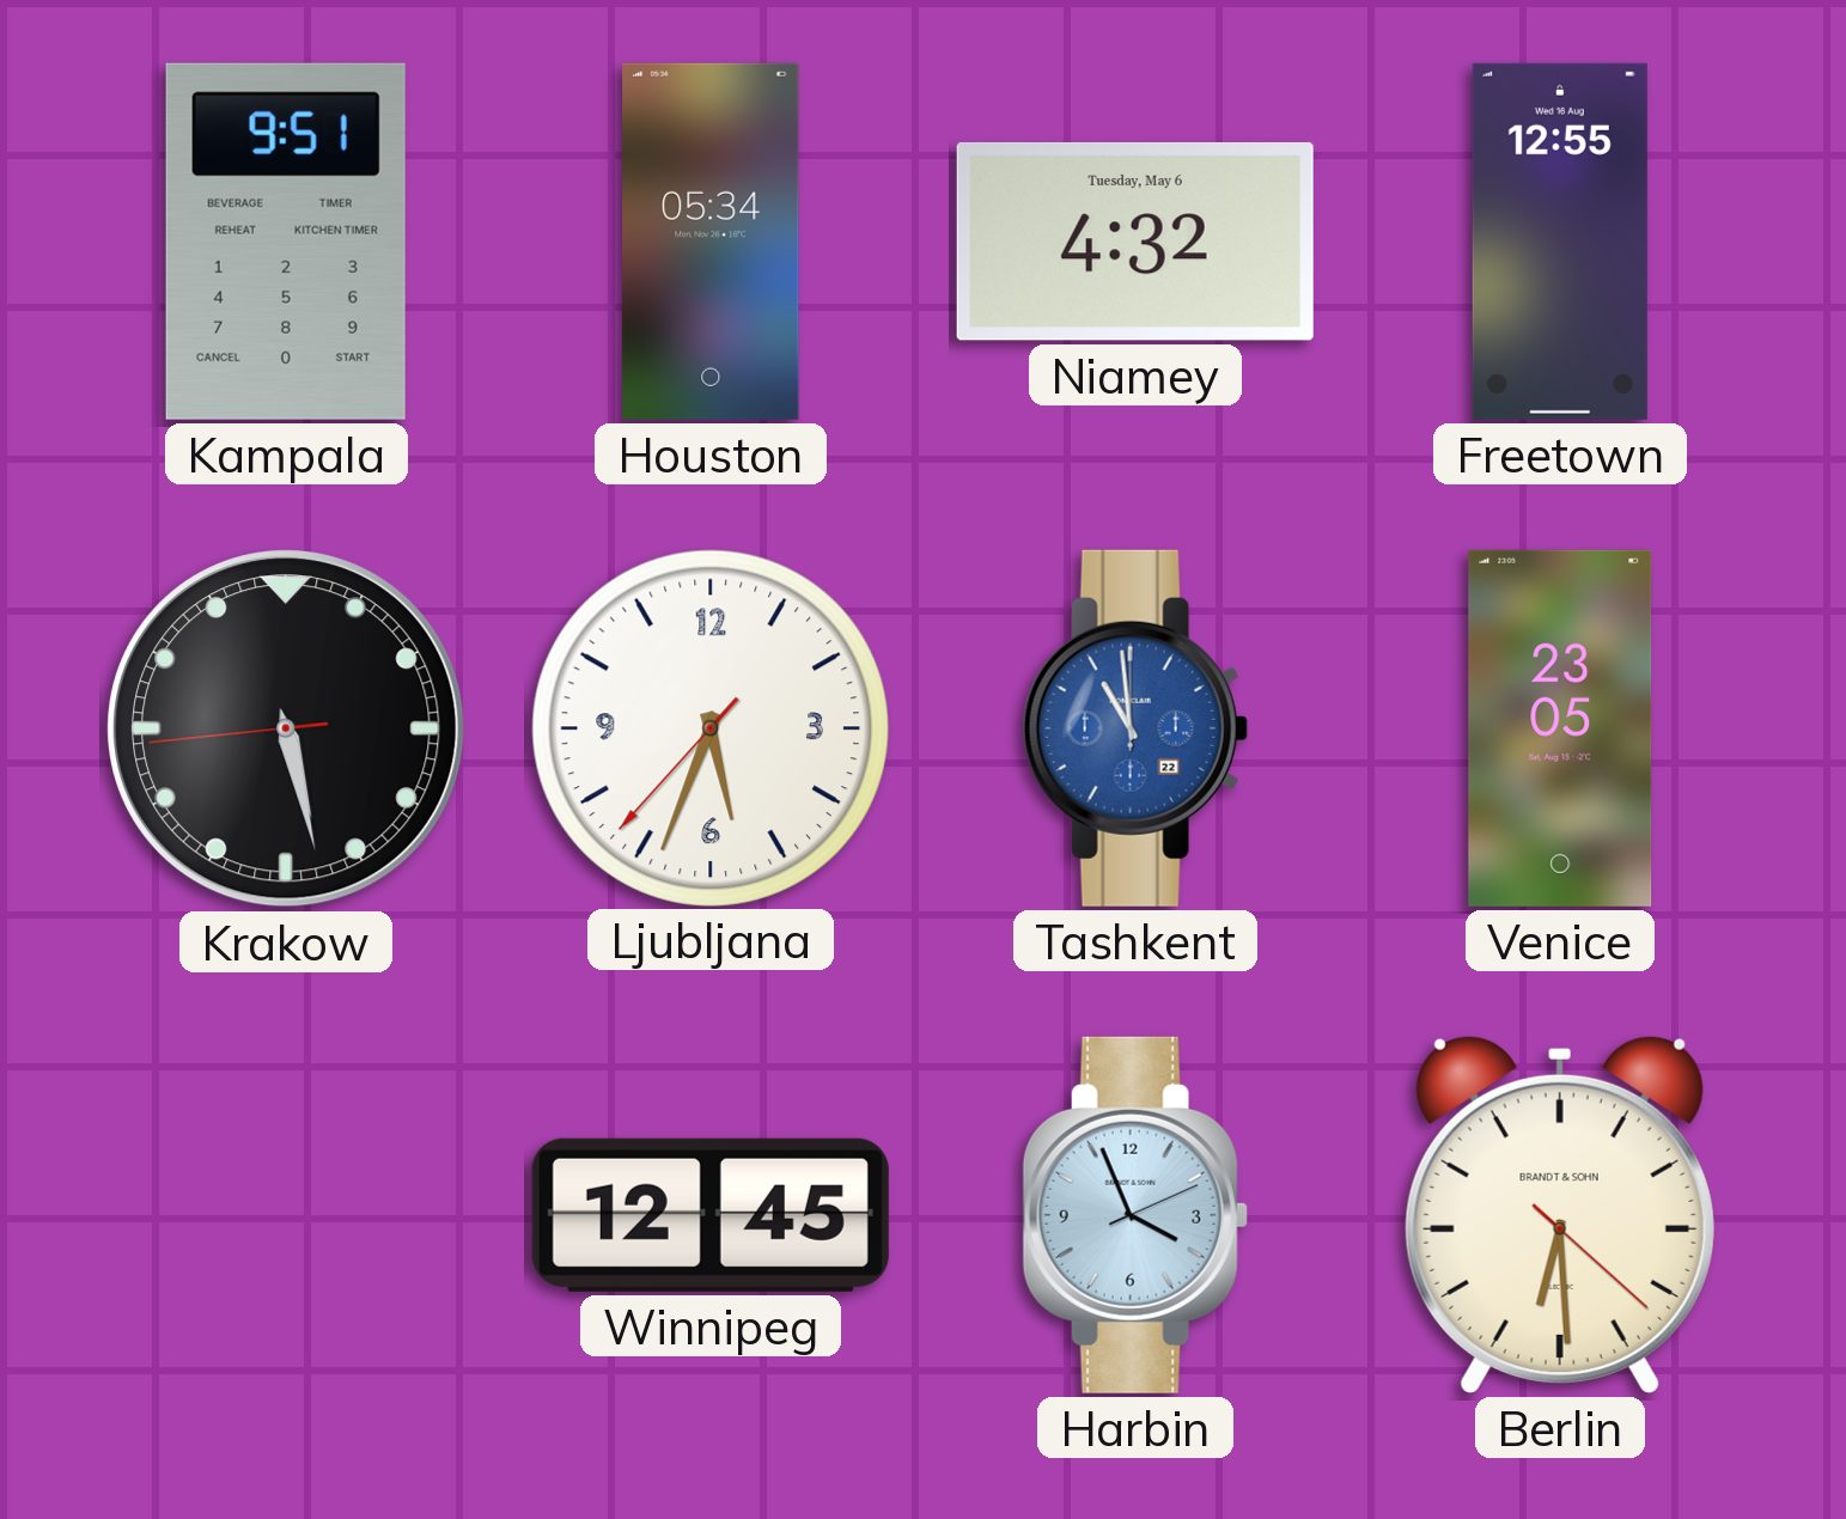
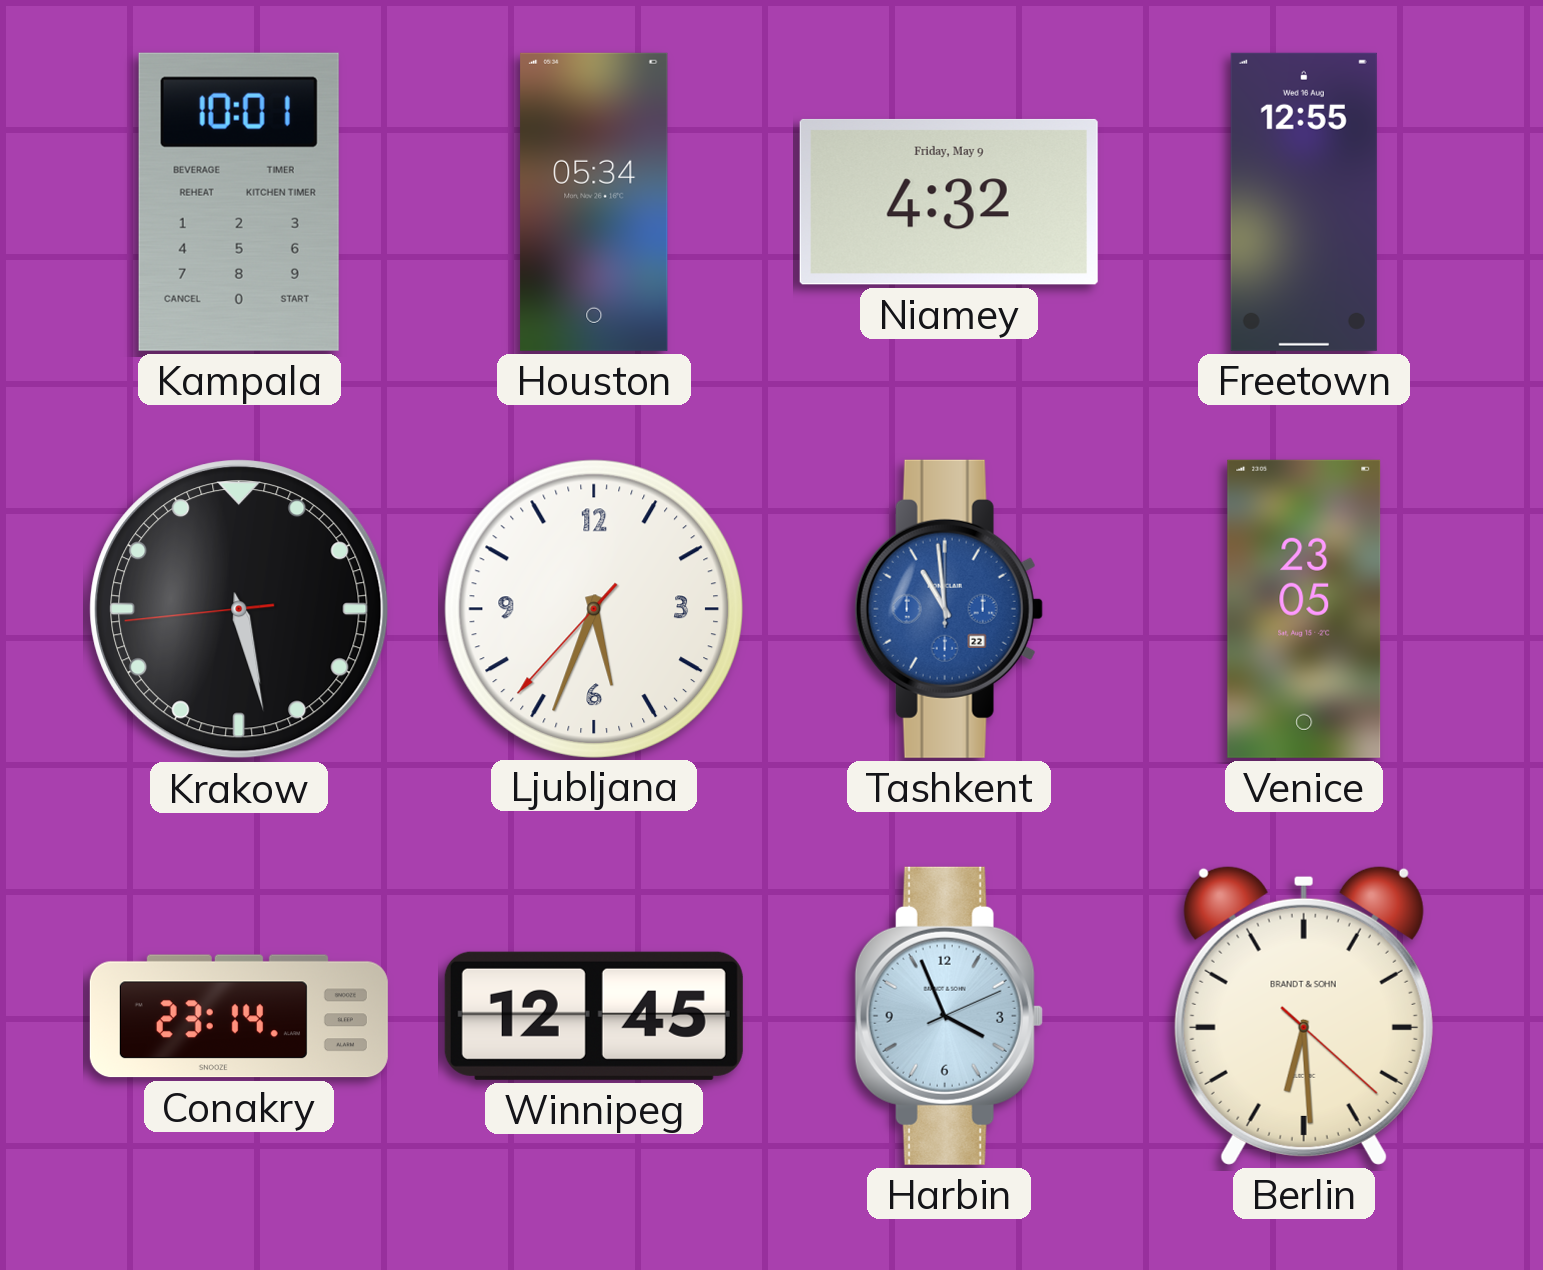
Kampala: 9:51 -> 10:01
Niamey date: Tuesday, May 6 -> Friday, May 9
Conakry: none -> 23:14
